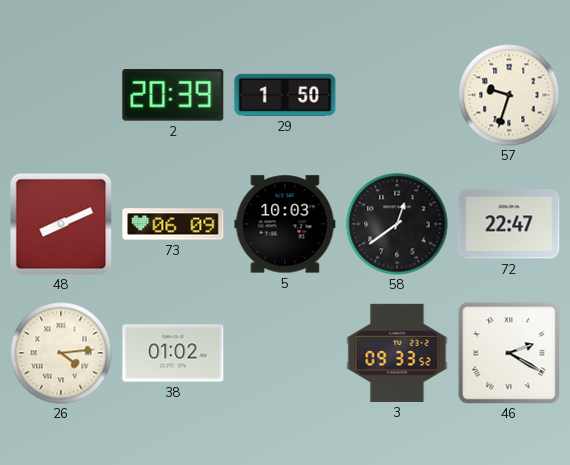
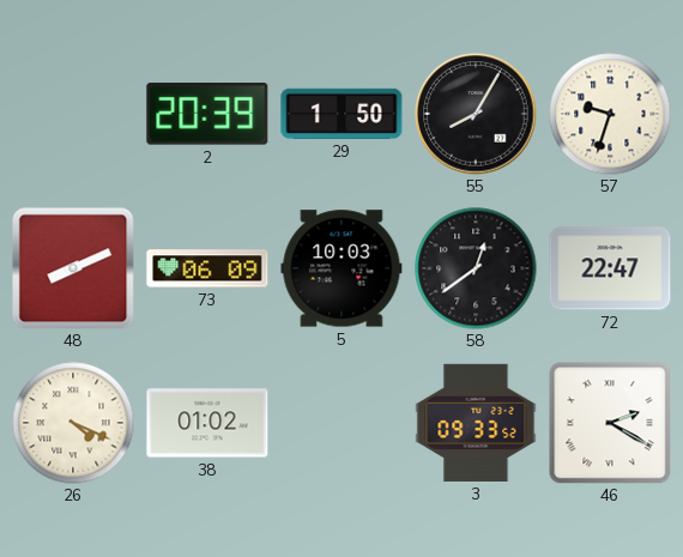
55: none -> 8:05
26: 4:14 -> 4:19
